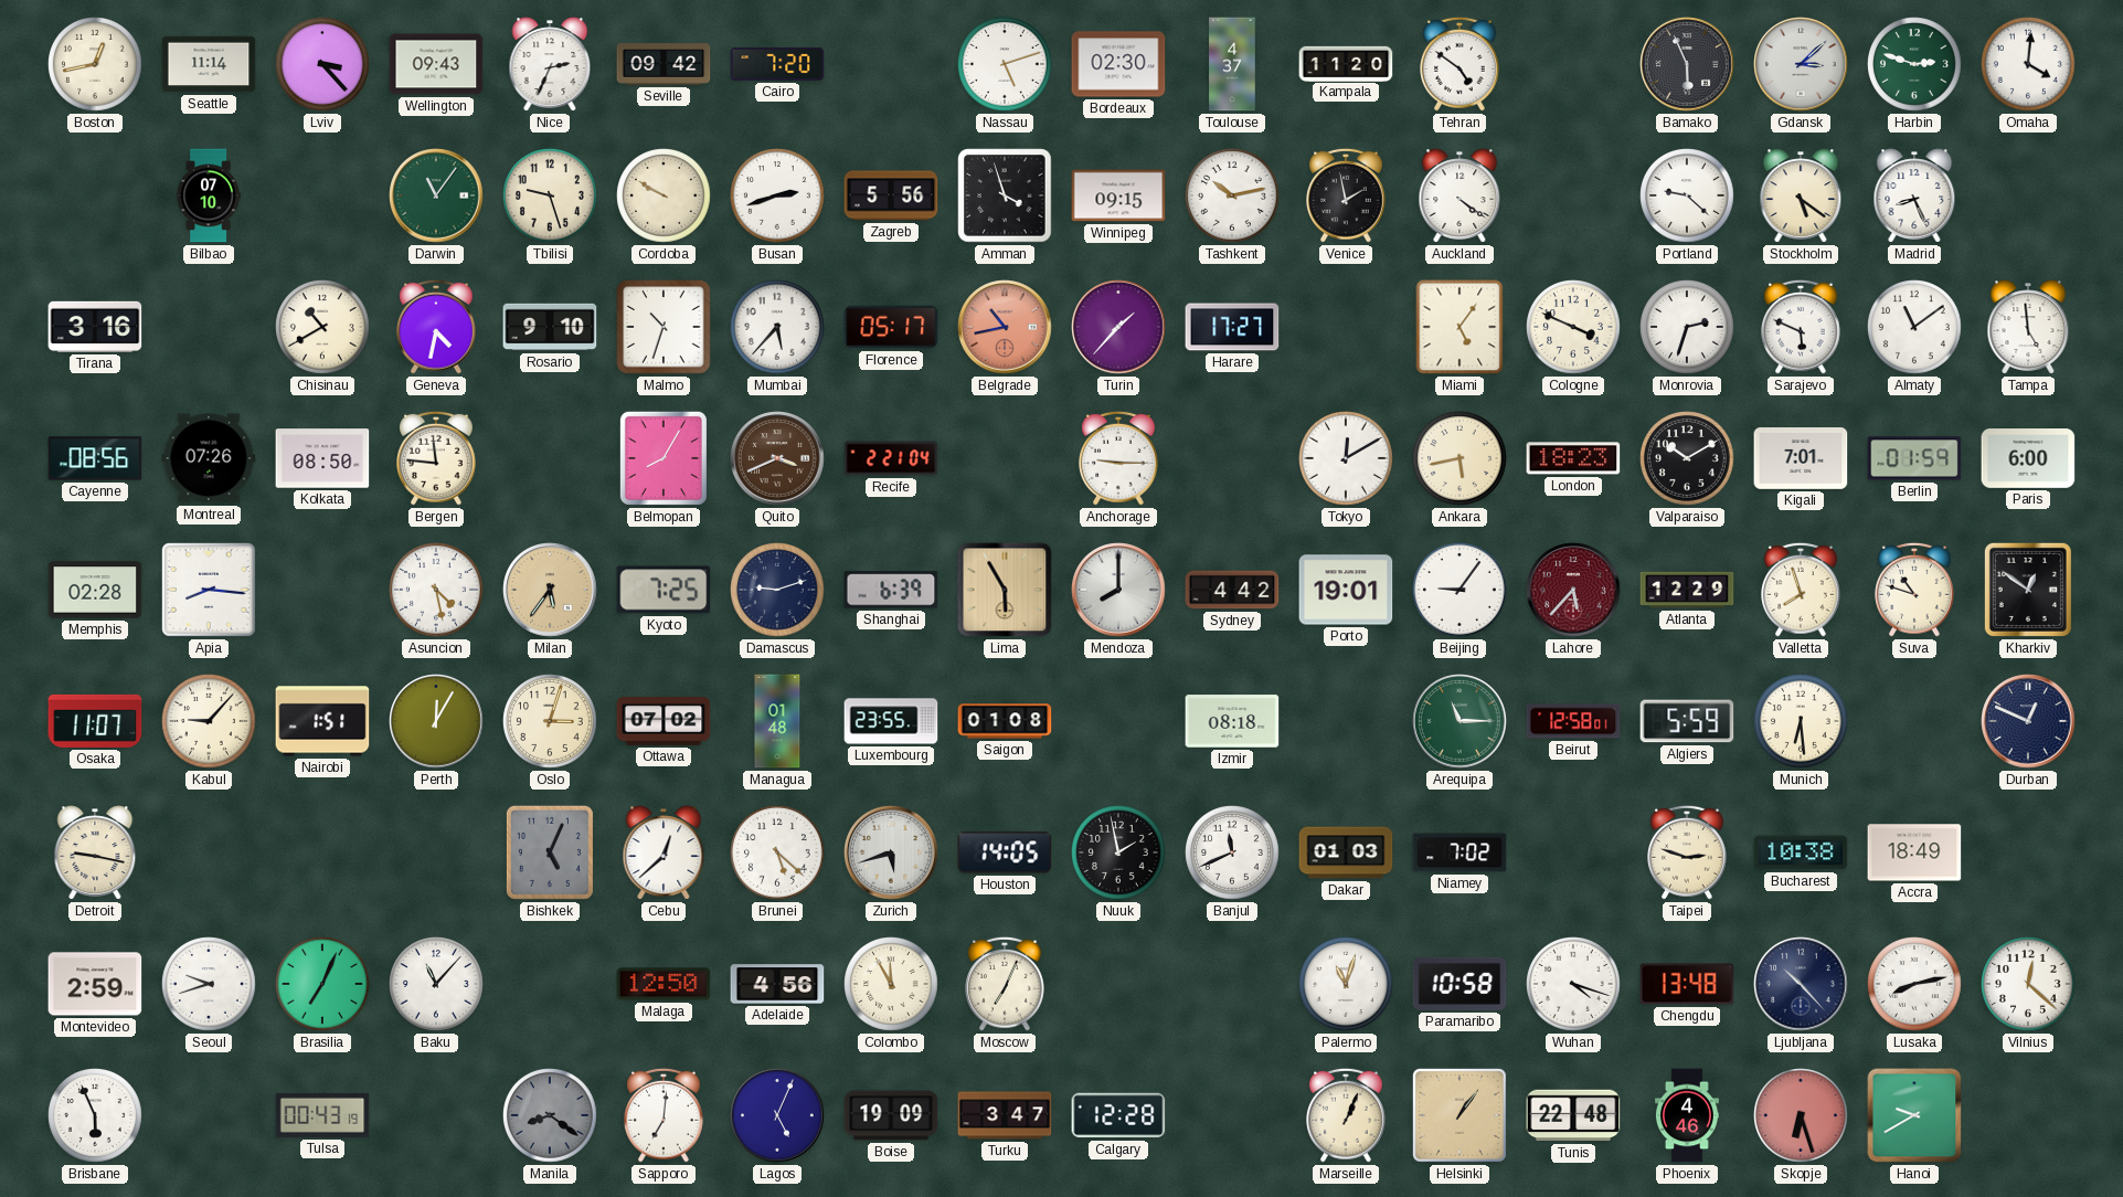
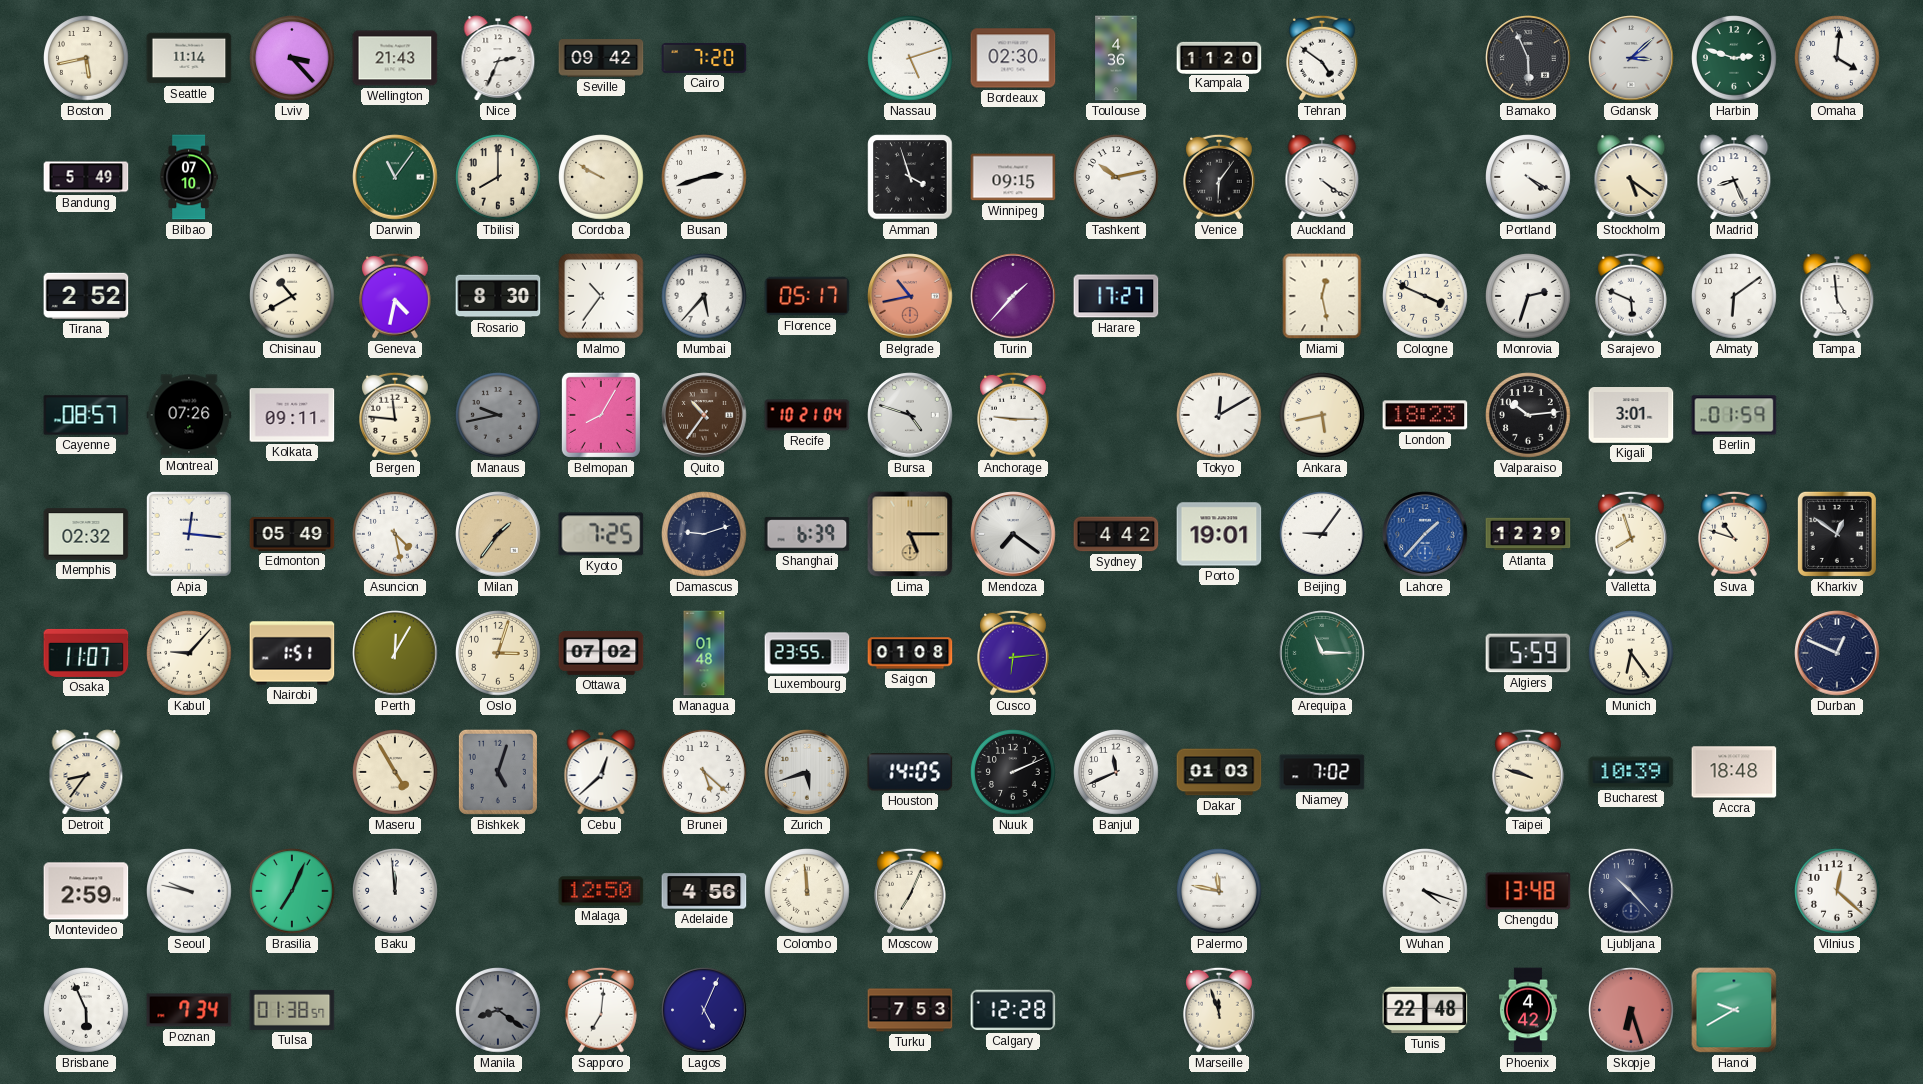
Boston: 12:43 -> 5:43
Wellington: 09:43 -> 21:43
Toulouse: 4:37 -> 4:36
Bandung: none -> 5:49
Tbilisi: 9:27 -> 8:00
Zagreb: 5:56 -> none
Venice: 1:58 -> 6:06
Portland: 9:22 -> 4:20
Tirana: 3:16 -> 2:52
Rosario: 9:10 -> 8:30
Malmo: 10:33 -> 10:36
Miami: 5:06 -> 12:28
Almaty: 11:09 -> 6:09
Cayenne: 08:56 -> 08:57
Kolkata: 08:50 -> 09:11
Manaus: none -> 9:43
Quito: 3:41 -> 10:36
Recife: 2:21 -> 10:21
Bursa: none -> 4:48
Valparaiso: 10:10 -> 10:14
Kigali: 7:01 -> 3:01
Paris: 6:00 -> none
Memphis: 02:28 -> 02:32
Apia: 8:16 -> 12:16
Edmonton: none -> 05:49
Milan: 5:36 -> 1:36
Lima: 5:55 -> 5:15
Mendoza: 8:00 -> 7:21
Lahore: 5:37 -> 1:37
Lahore dial: burgundy -> blue
Cusco: none -> 6:14
Izmir: 08:18 -> none
Beirut: 12:58 -> none
Munich: 6:29 -> 6:24
Detroit: 9:17 -> 8:36
Maseru: none -> 4:55
Bishkek: 5:04 -> 5:03
Nuuk: 1:58 -> 2:11
Taipei: 2:48 -> 9:48
Bucharest: 10:38 -> 10:39
Accra: 18:49 -> 18:48
Seoul: 9:42 -> 9:47
Baku: 11:07 -> 11:59
Colombo: 11:55 -> 11:59
Palermo: 11:03 -> 11:47
Paramaribo: 10:58 -> none
Lusaka: 8:13 -> none
Poznan: none -> 7:34
Tulsa: 00:43 -> 01:38
Boise: 19:09 -> none
Turku: 3:47 -> 7:53
Marseille: 1:04 -> 11:57
Helsinki: 1:06 -> none
Phoenix: 4:46 -> 4:42
